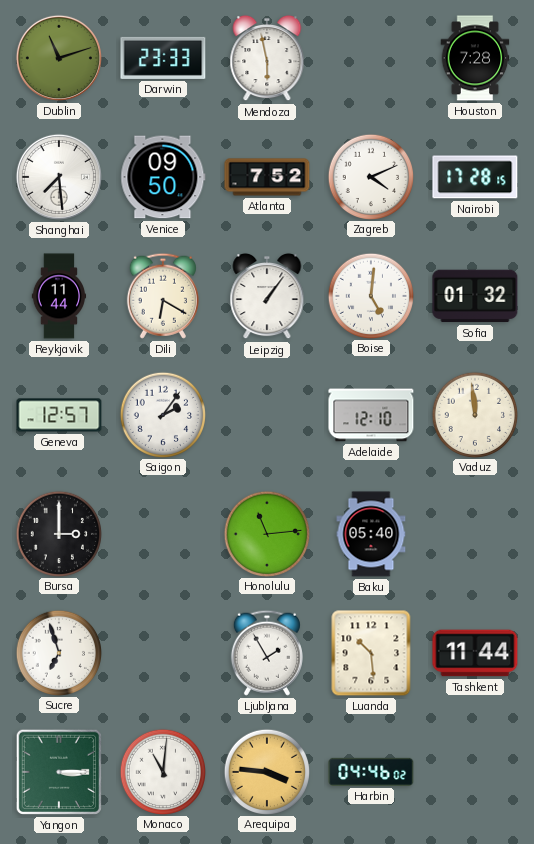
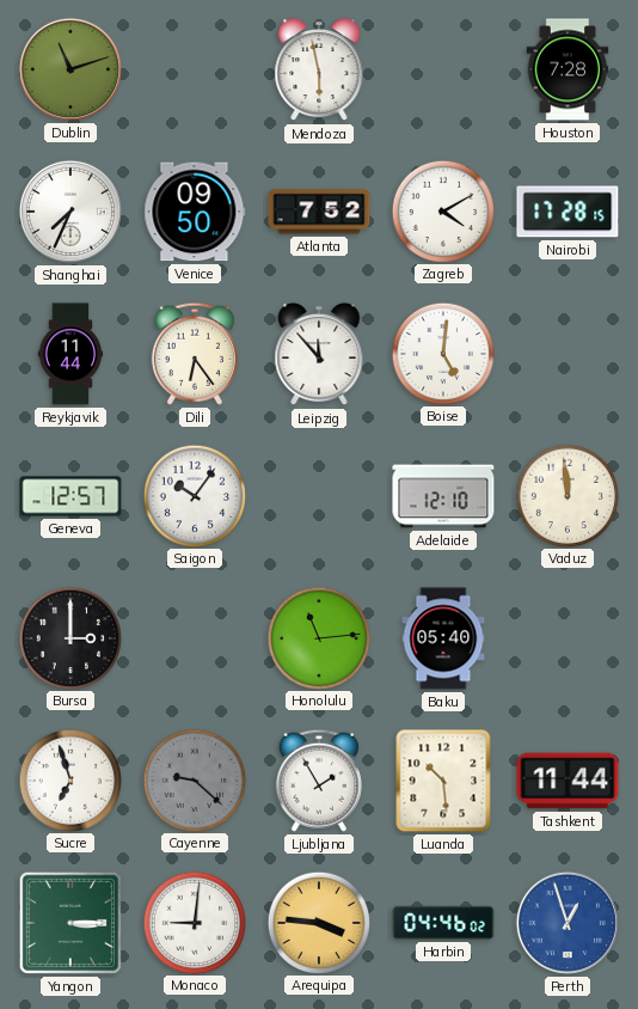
Darwin: 23:33 -> none
Shanghai: 7:29 -> 7:34
Zagreb: 4:11 -> 4:10
Dili: 6:20 -> 6:24
Leipzig: 1:06 -> 11:53
Sofia: 01:32 -> none
Saigon: 2:06 -> 10:06
Cayenne: none -> 9:22
Monaco: 11:01 -> 9:01
Perth: none -> 12:57
